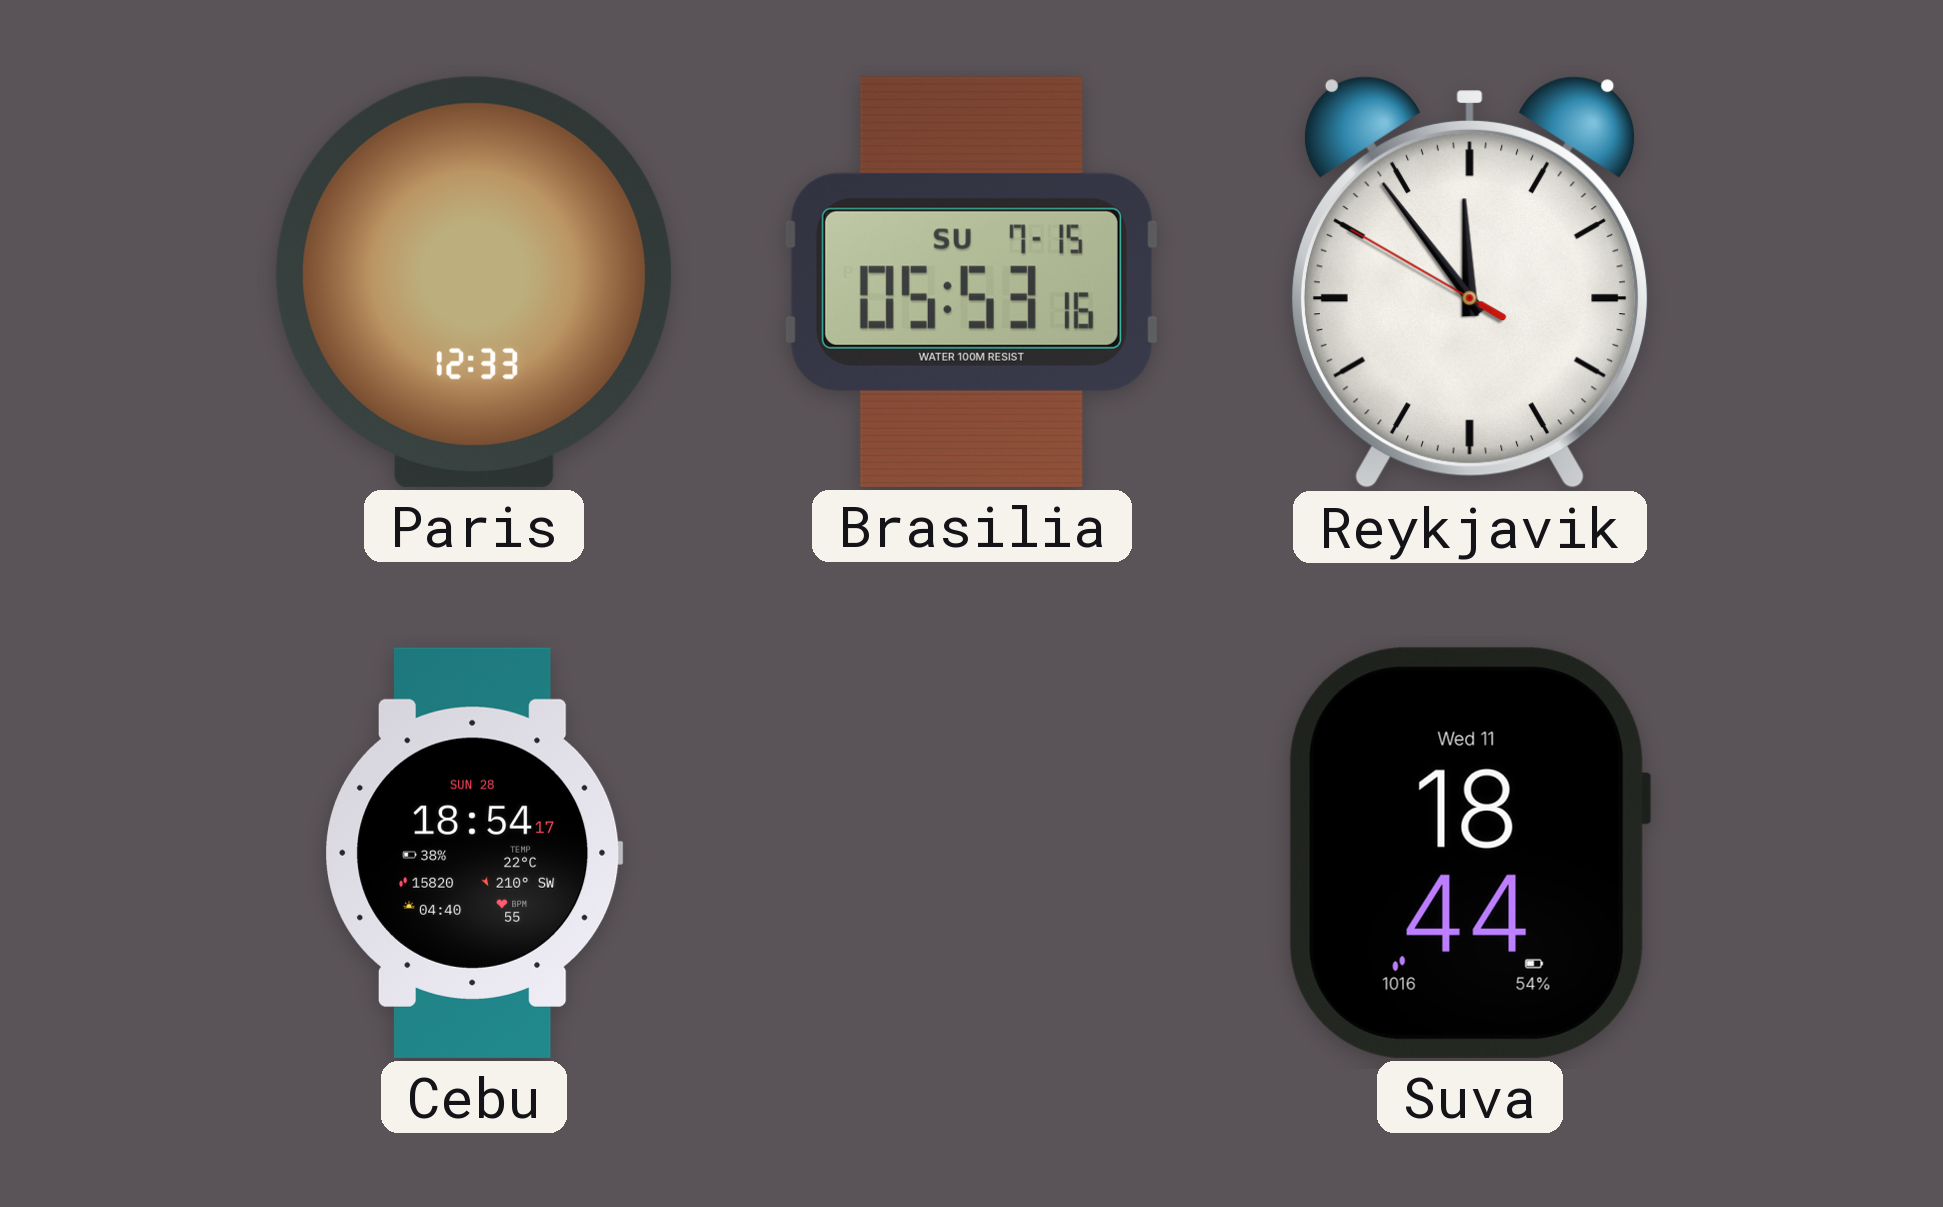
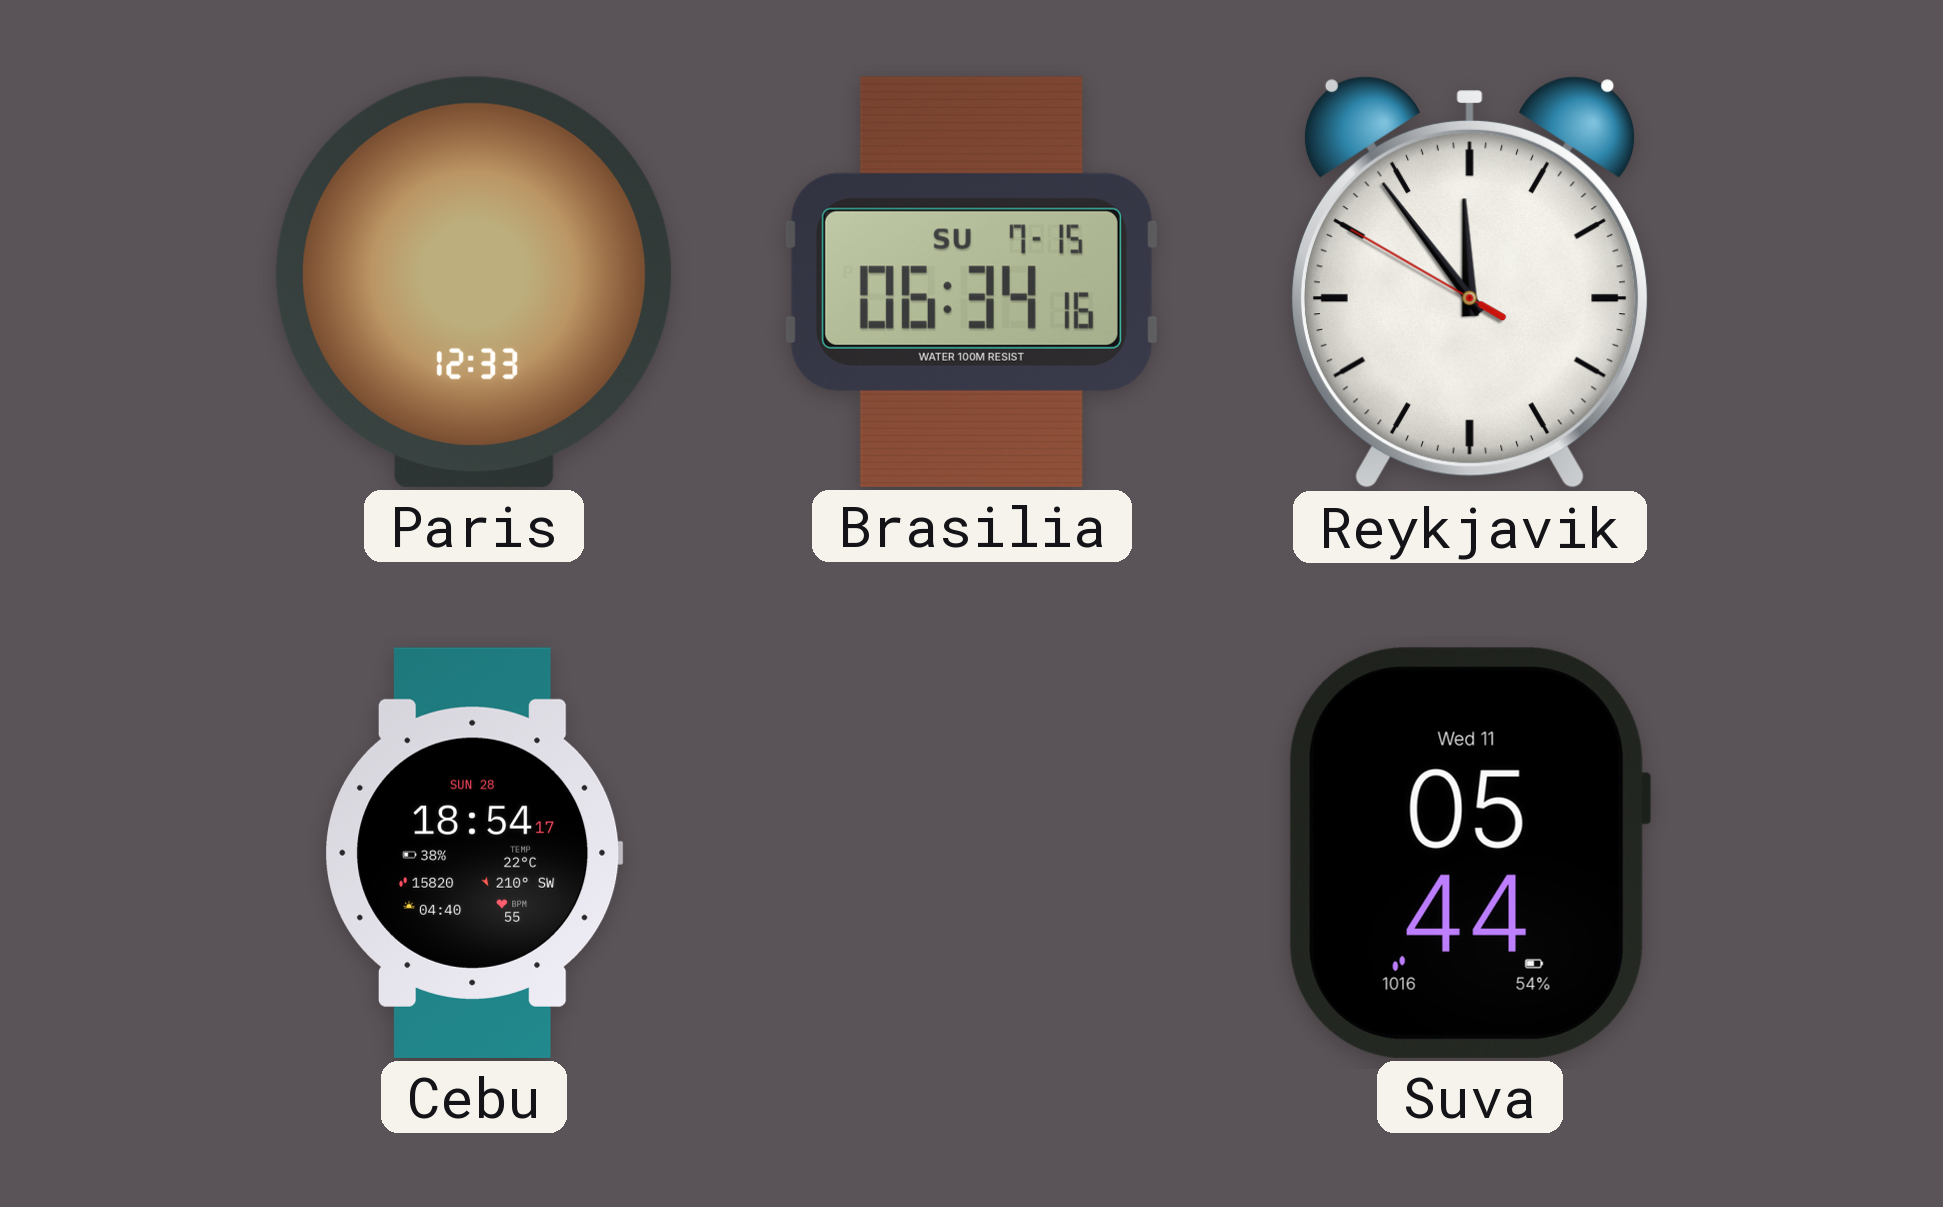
Brasilia: 05:53 -> 06:34
Suva: 18:44 -> 05:44
